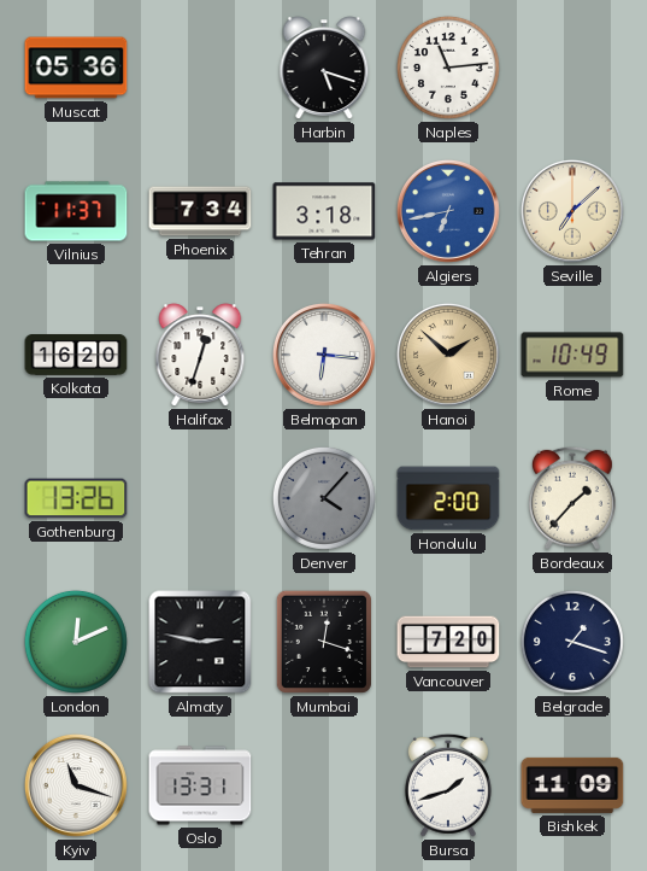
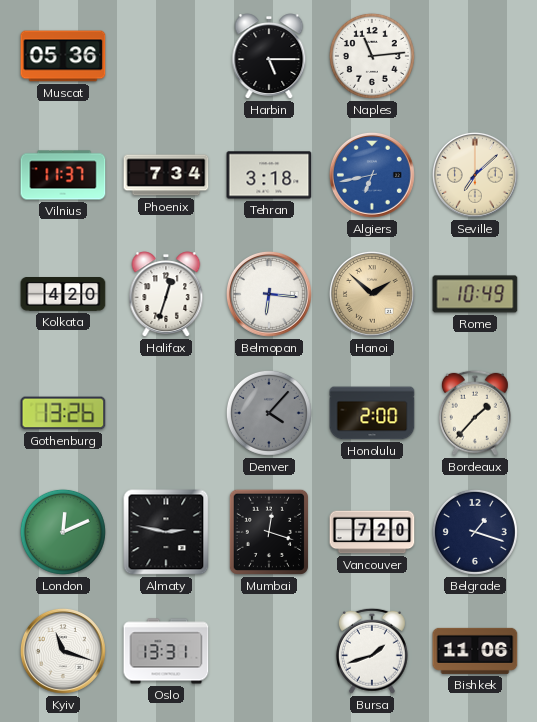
Harbin: 5:18 -> 5:15
Kolkata: 16:20 -> 4:20
Bishkek: 11:09 -> 11:06
